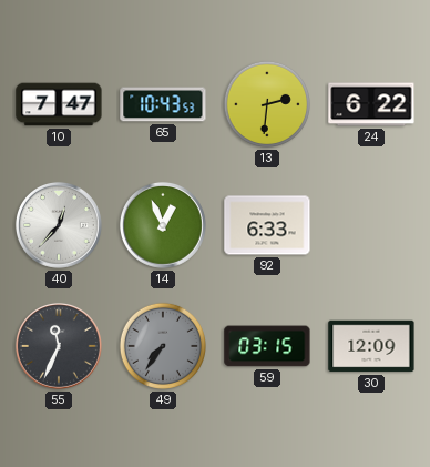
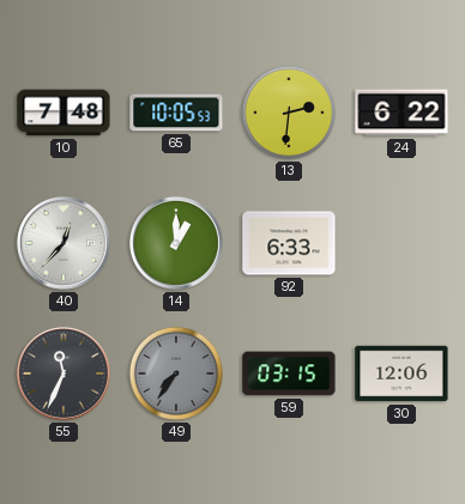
10: 7:47 -> 7:48
65: 10:43 -> 10:05
14: 12:56 -> 1:00
30: 12:09 -> 12:06
